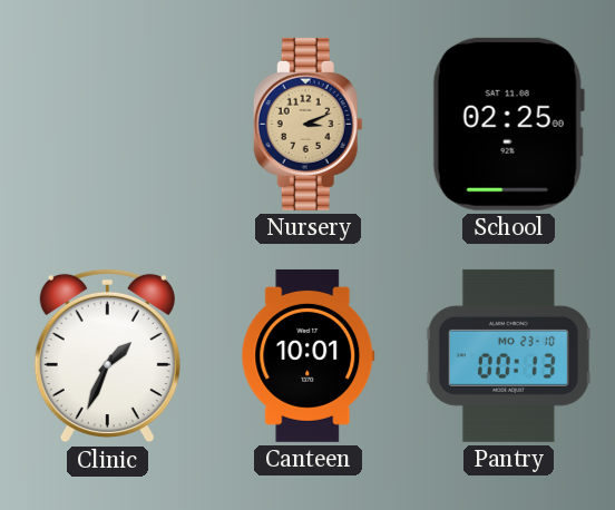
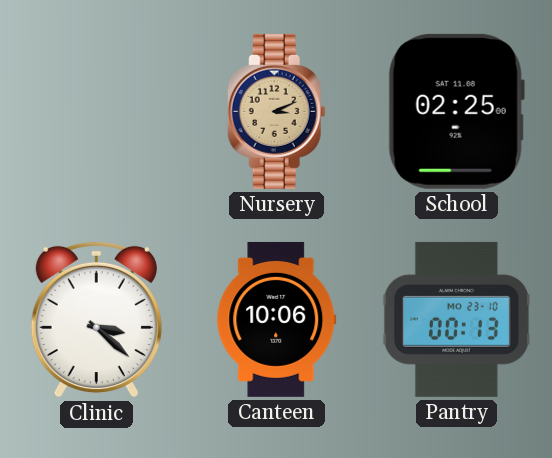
Clinic: 1:34 -> 3:22
Canteen: 10:01 -> 10:06
